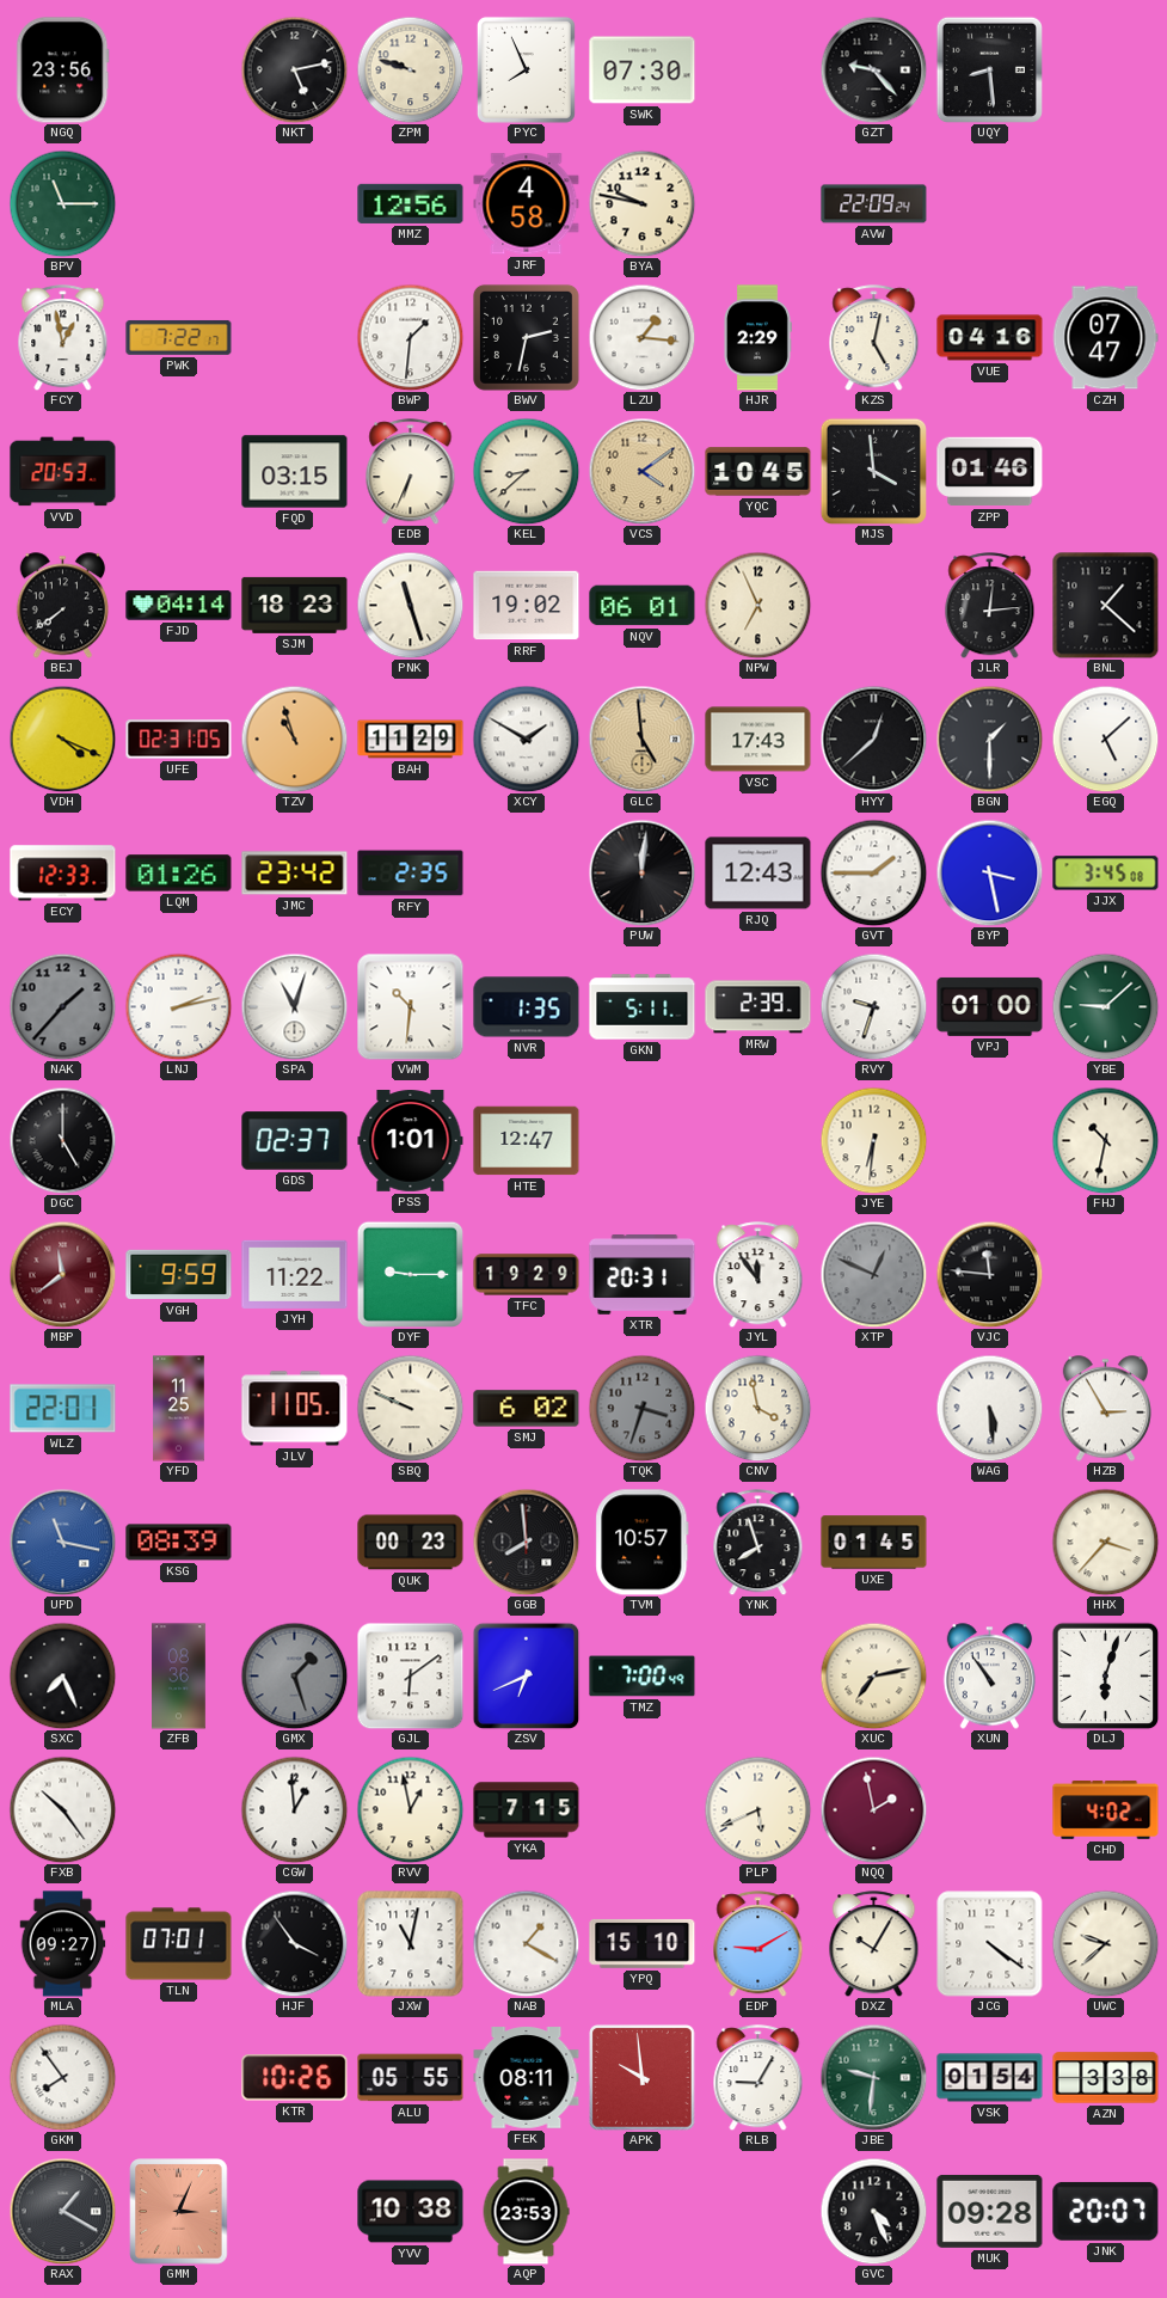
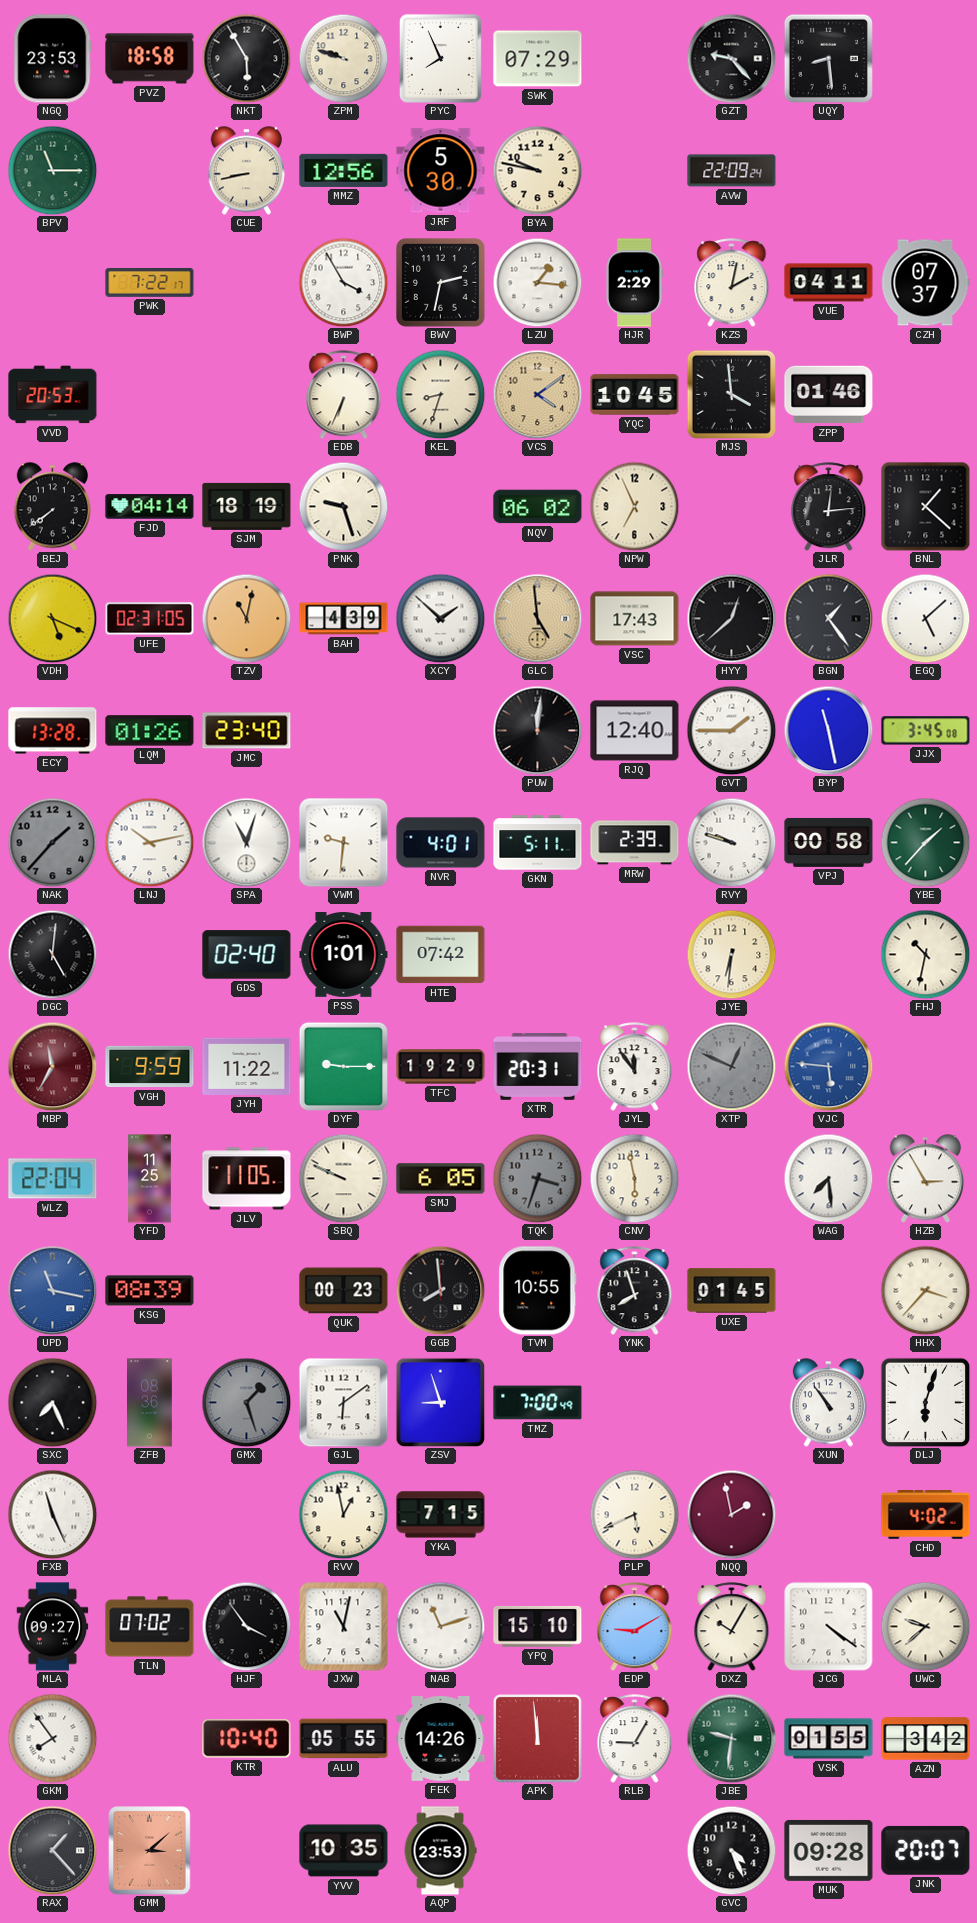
NGQ: 23:56 -> 23:53
PVZ: none -> 18:58
NKT: 5:13 -> 5:55
SWK: 07:30 -> 07:29
CUE: none -> 8:43
JRF: 4:58 -> 5:30
FCY: 12:58 -> none
BWP: 1:31 -> 3:55
KZS: 5:02 -> 2:02
VUE: 04:16 -> 04:11
CZH: 07:47 -> 07:37
FQD: 03:15 -> none
KEL: 8:38 -> 8:33
SJM: 18:23 -> 18:19
PNK: 11:27 -> 9:27
RRF: 19:02 -> none
NQV: 06:01 -> 06:02
VDH: 4:19 -> 5:19
TZV: 10:57 -> 11:02
BAH: 11:29 -> 4:39
XCY: 1:50 -> 1:52
BGN: 1:30 -> 1:24
ECY: 12:33 -> 13:28
JMC: 23:42 -> 23:40
RFY: 2:35 -> none
RJQ: 12:43 -> 12:40
BYP: 3:28 -> 11:28
LNJ: 2:13 -> 10:13
VWM: 10:31 -> 9:31
NVR: 1:35 -> 4:01
RVY: 9:33 -> 9:48
VPJ: 01:00 -> 00:58
YBE: 9:08 -> 1:37
DGC: 5:00 -> 5:01
GDS: 02:37 -> 02:40
HTE: 12:47 -> 07:42
MBP: 11:39 -> 11:35
VJC: 11:46 -> 5:46
VJC dial: black -> blue
WLZ: 22:01 -> 22:04
SMJ: 6:02 -> 6:05
CNV: 3:58 -> 5:58
WAG: 5:29 -> 7:29
TVM: 10:57 -> 10:55
ZSV: 6:41 -> 8:57
XUC: 7:13 -> none
FXB: 10:24 -> 11:26
CGW: 12:59 -> none
TLN: 07:01 -> 07:02
NAB: 1:20 -> 11:12
KTR: 10:26 -> 10:40
FEK: 08:11 -> 14:26
APK: 9:59 -> 11:59
VSK: 01:54 -> 01:55
AZN: 3:38 -> 3:42
RAX: 1:20 -> 1:23
GMM: 3:04 -> 3:08
YVV: 10:38 -> 10:35
